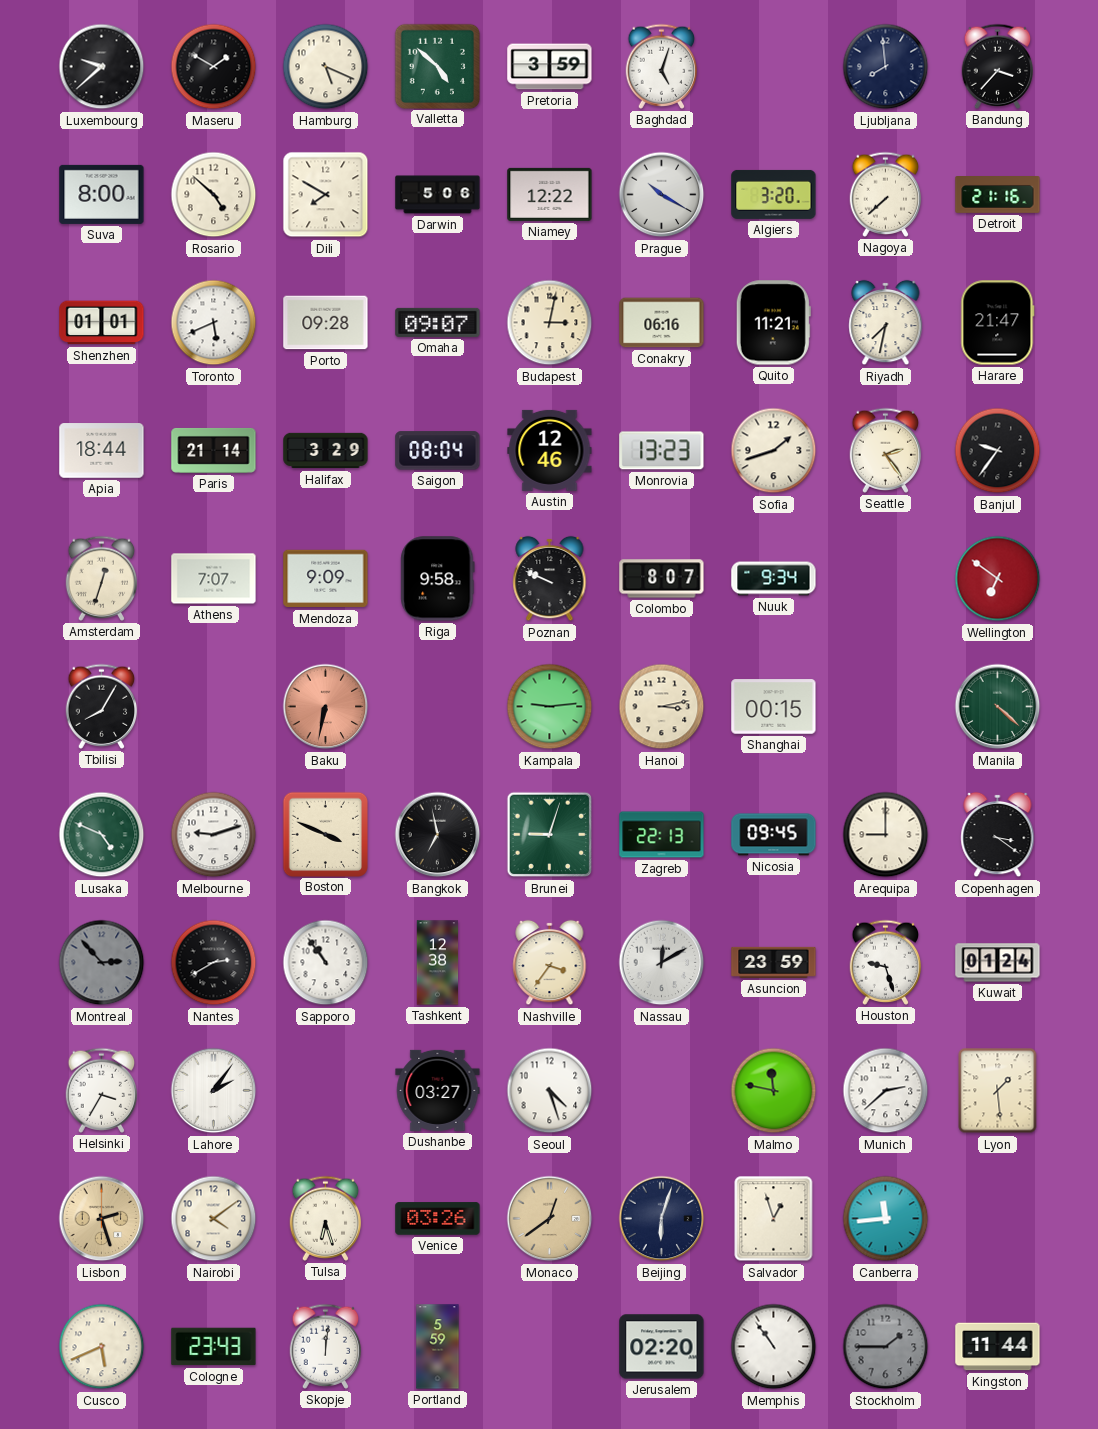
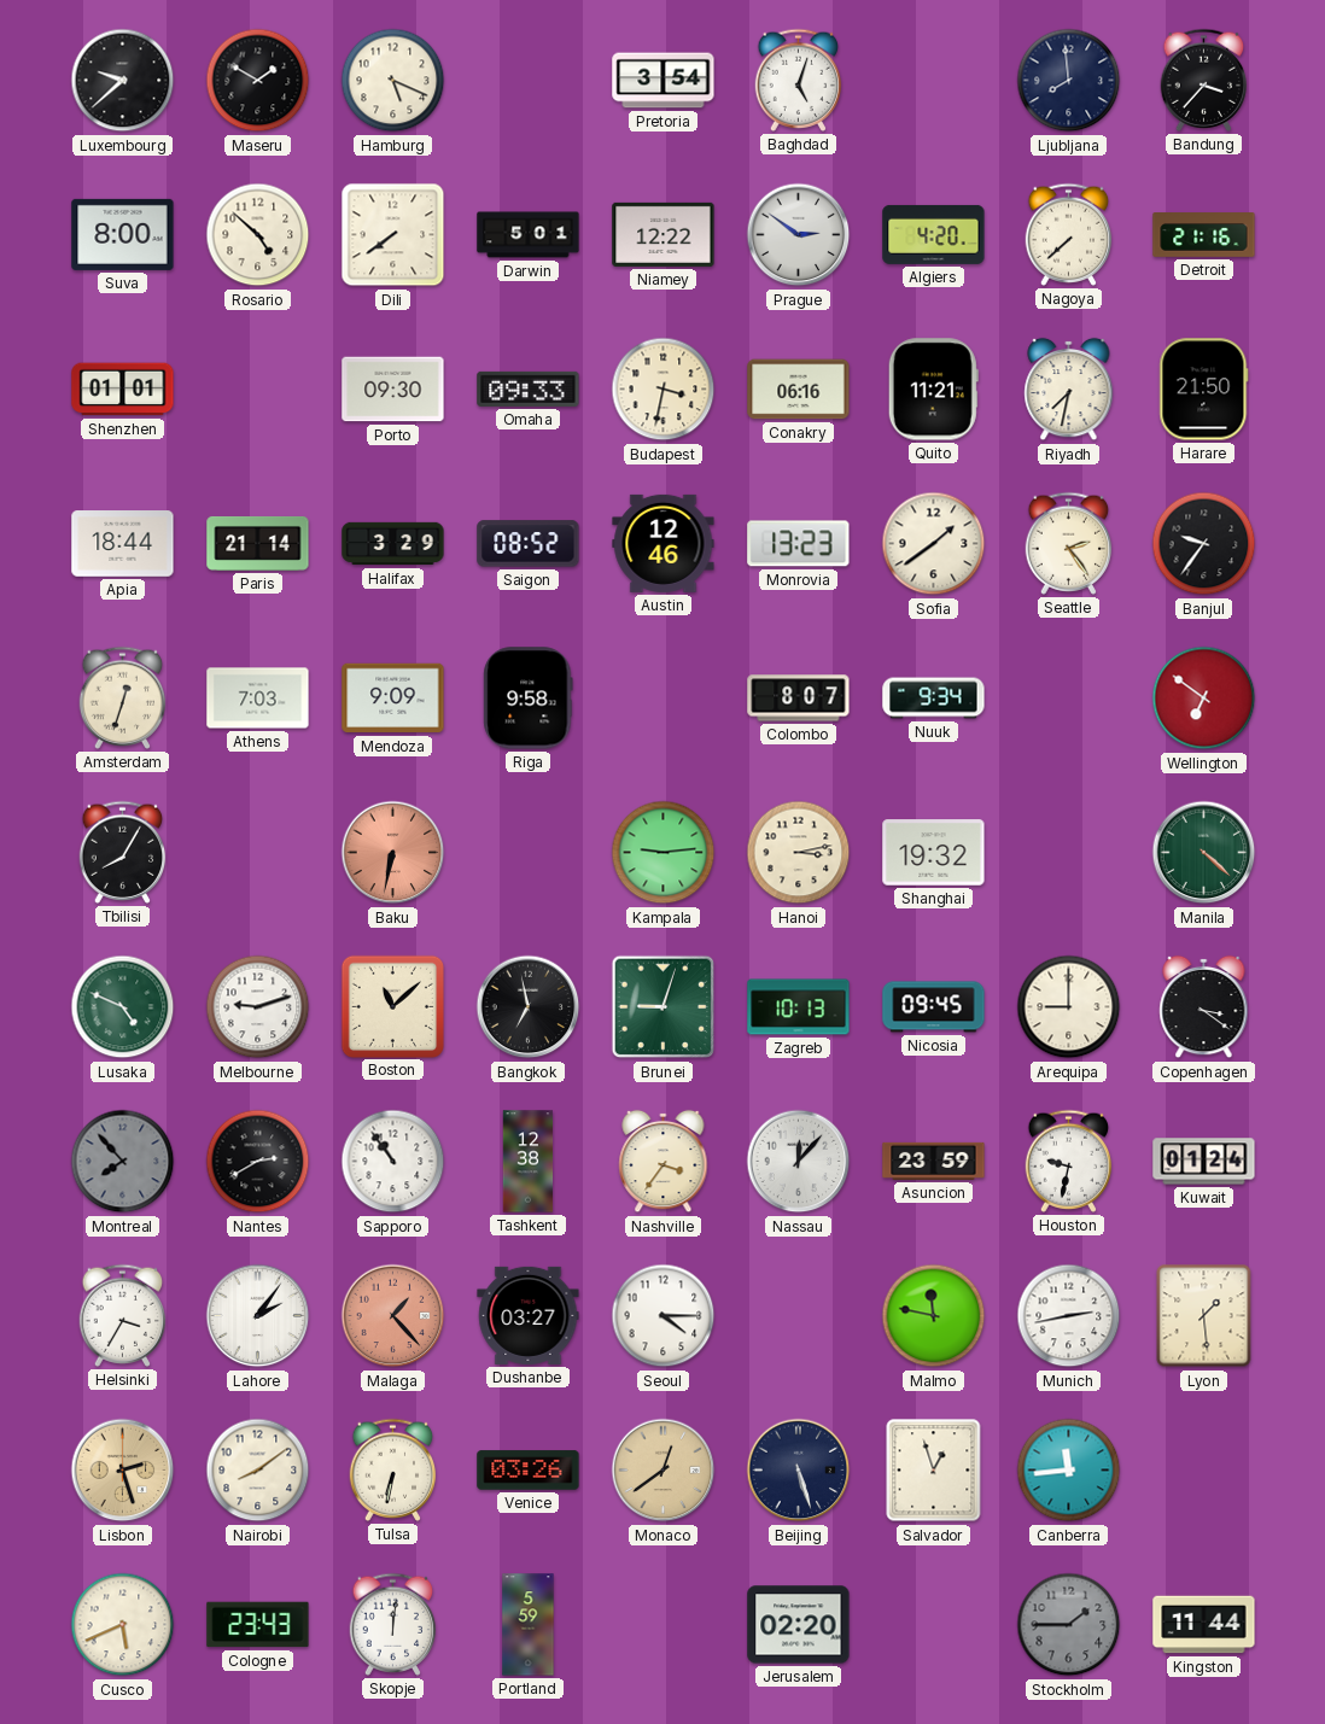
Valletta: 4:52 -> none
Pretoria: 3:59 -> 3:54
Dili: 7:50 -> 7:39
Darwin: 5:06 -> 5:01
Prague: 10:20 -> 2:51
Algiers: 3:20 -> 4:20
Toronto: 5:41 -> none
Porto: 09:28 -> 09:30
Omaha: 09:07 -> 09:33
Budapest: 3:02 -> 3:32
Harare: 21:47 -> 21:50
Saigon: 08:04 -> 08:52
Sofia: 1:42 -> 1:39
Athens: 7:07 -> 7:03
Poznan: 9:49 -> none
Shanghai: 00:15 -> 19:32
Boston: 3:49 -> 11:08
Zagreb: 22:13 -> 10:13
Montreal: 2:53 -> 7:53
Nassau: 12:10 -> 12:07
Houston: 9:27 -> 9:32
Malaga: none -> 1:23
Seoul: 4:27 -> 4:15
Munich: 2:38 -> 2:43
Nairobi: 4:09 -> 8:09
Tulsa: 6:27 -> 6:32
Beijing: 6:03 -> 5:27
Memphis: 10:54 -> none
